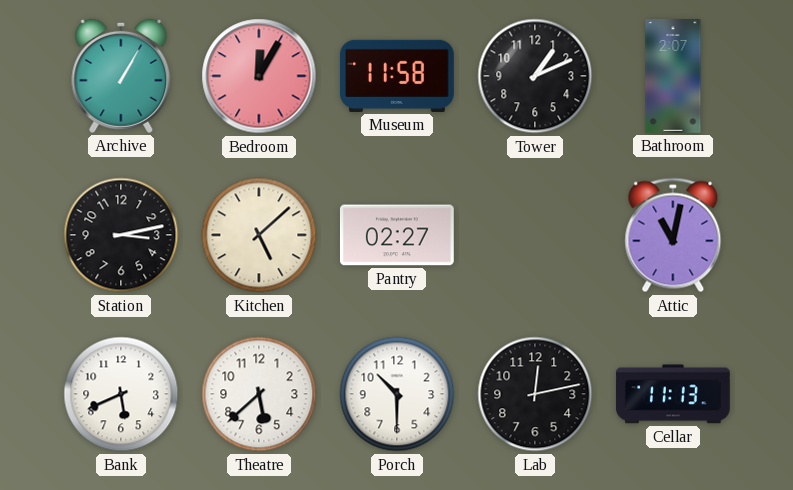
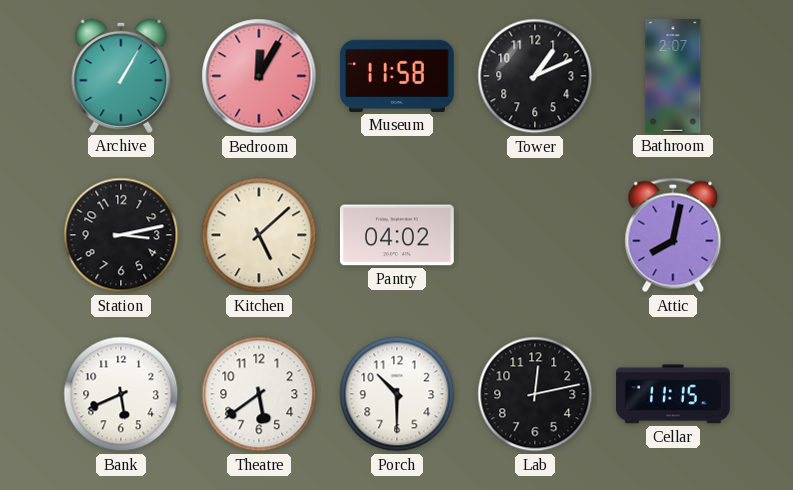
Pantry: 02:27 -> 04:02
Attic: 11:02 -> 8:02
Theatre: 5:38 -> 5:39
Cellar: 11:13 -> 11:15
